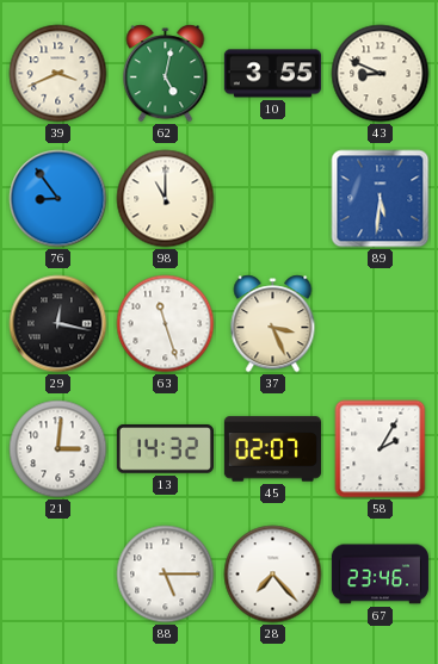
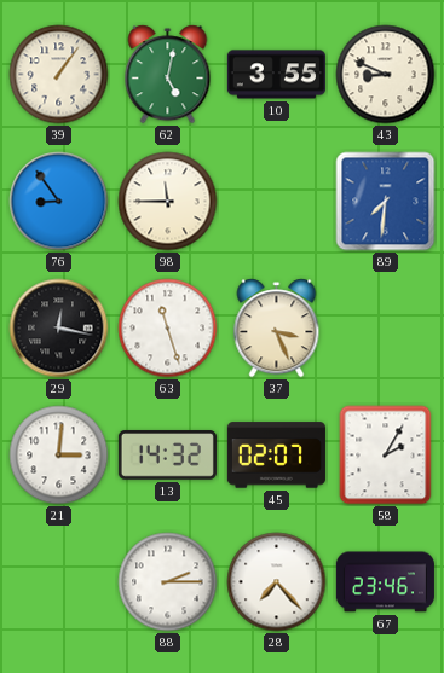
39: 3:41 -> 1:06
98: 11:00 -> 11:45
89: 5:31 -> 7:31
88: 5:15 -> 2:15
